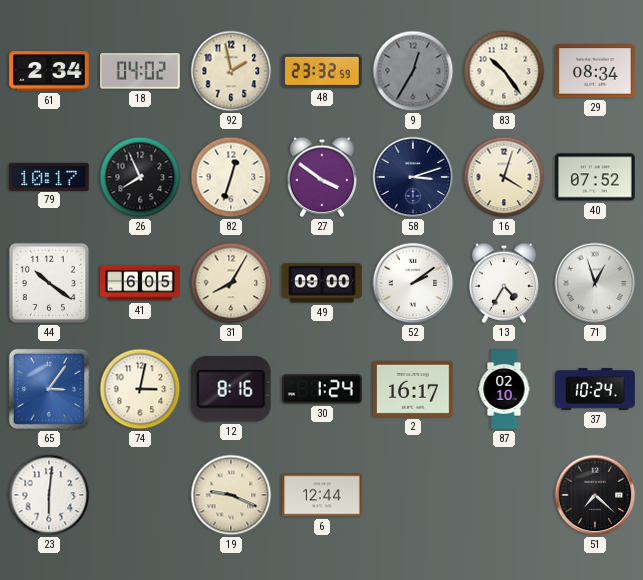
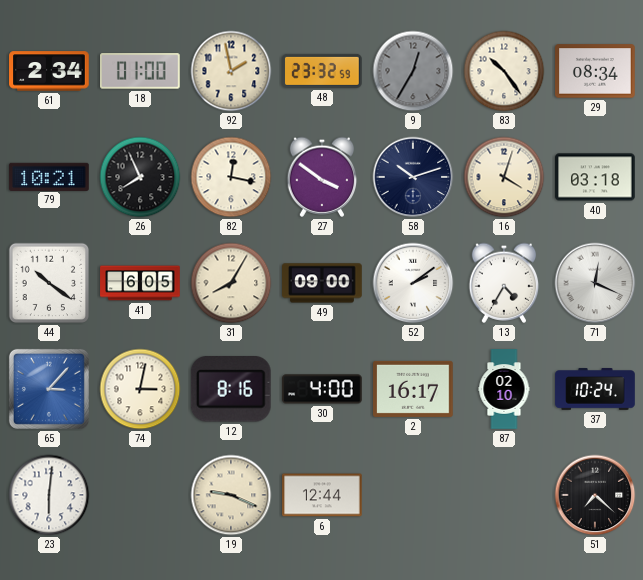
18: 04:02 -> 01:00
79: 10:17 -> 10:21
82: 12:33 -> 12:17
58: 3:12 -> 10:12
40: 07:52 -> 03:18
71: 12:57 -> 12:19
65: 3:06 -> 3:07
30: 1:24 -> 4:00
